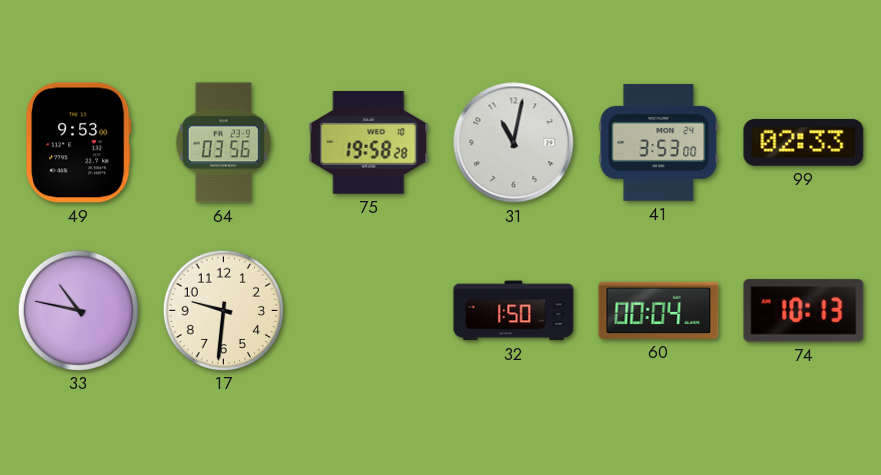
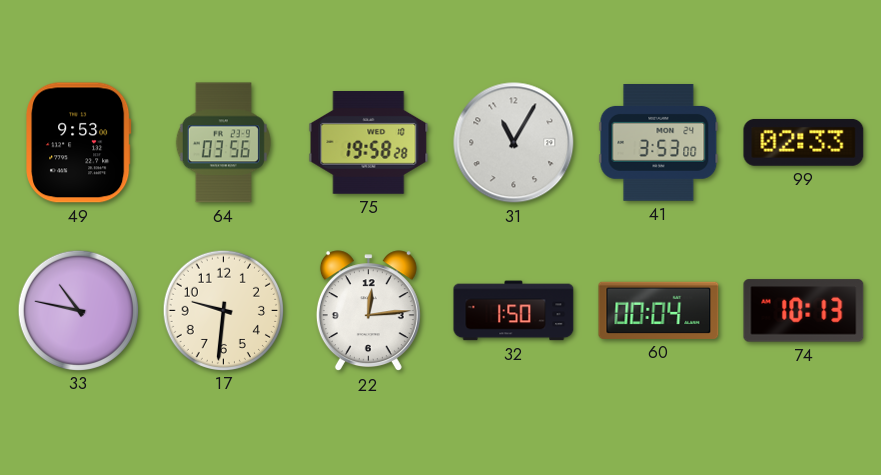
31: 11:02 -> 11:05
22: none -> 12:14
